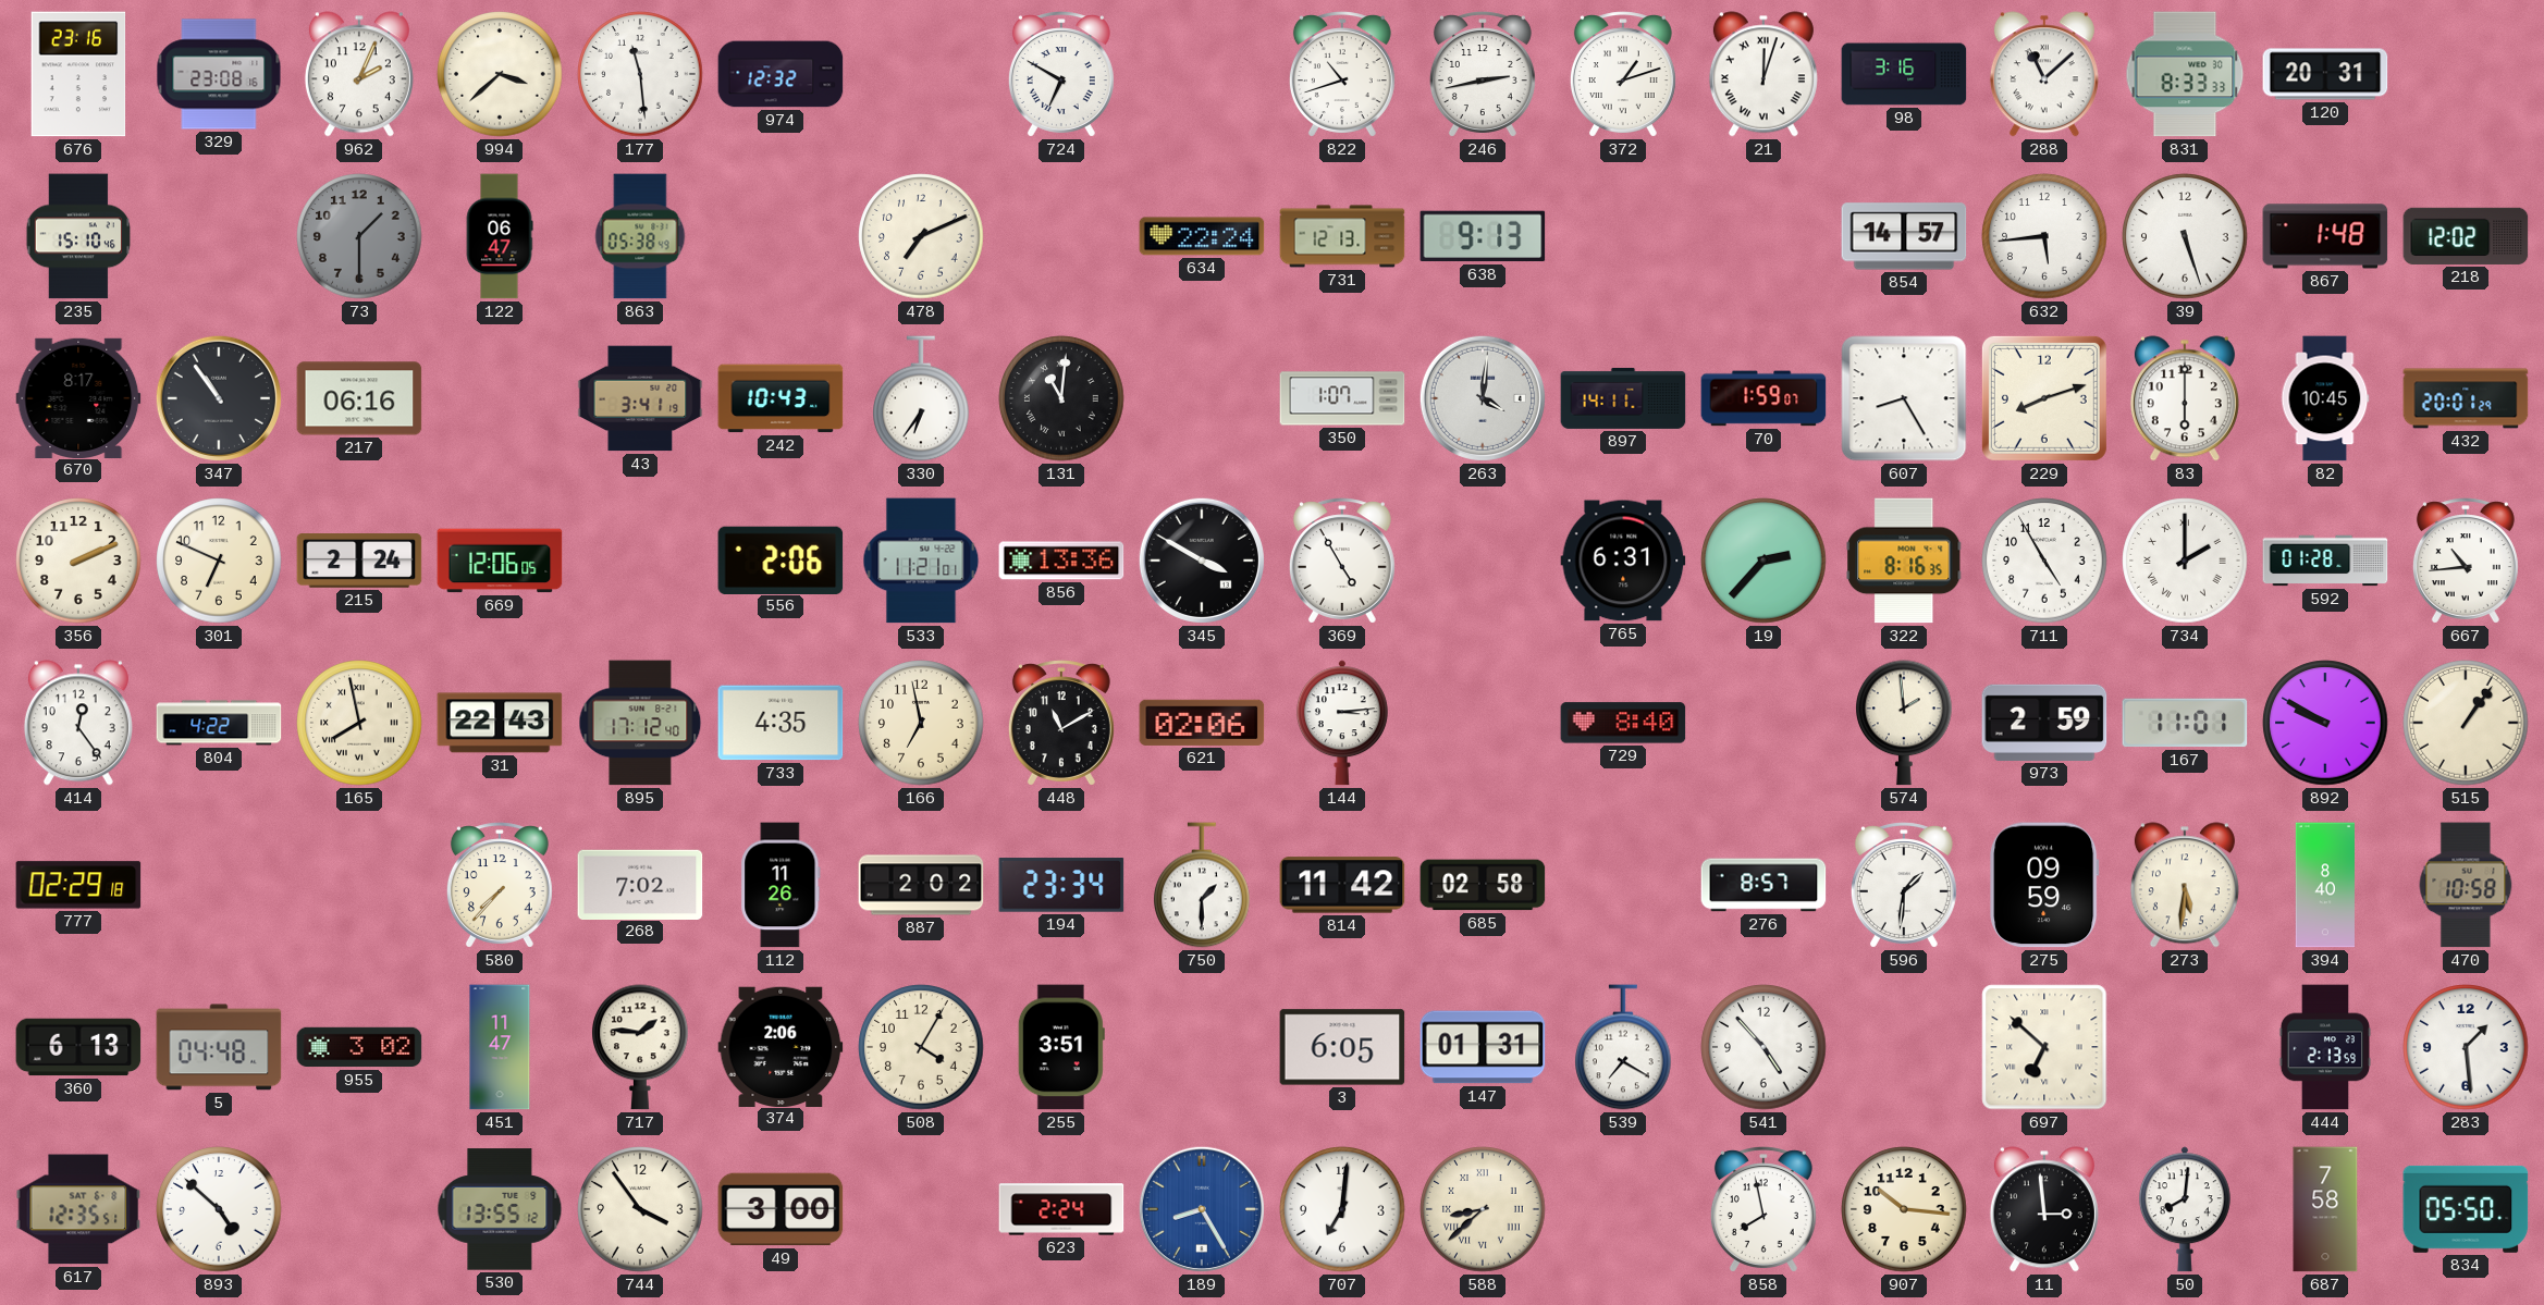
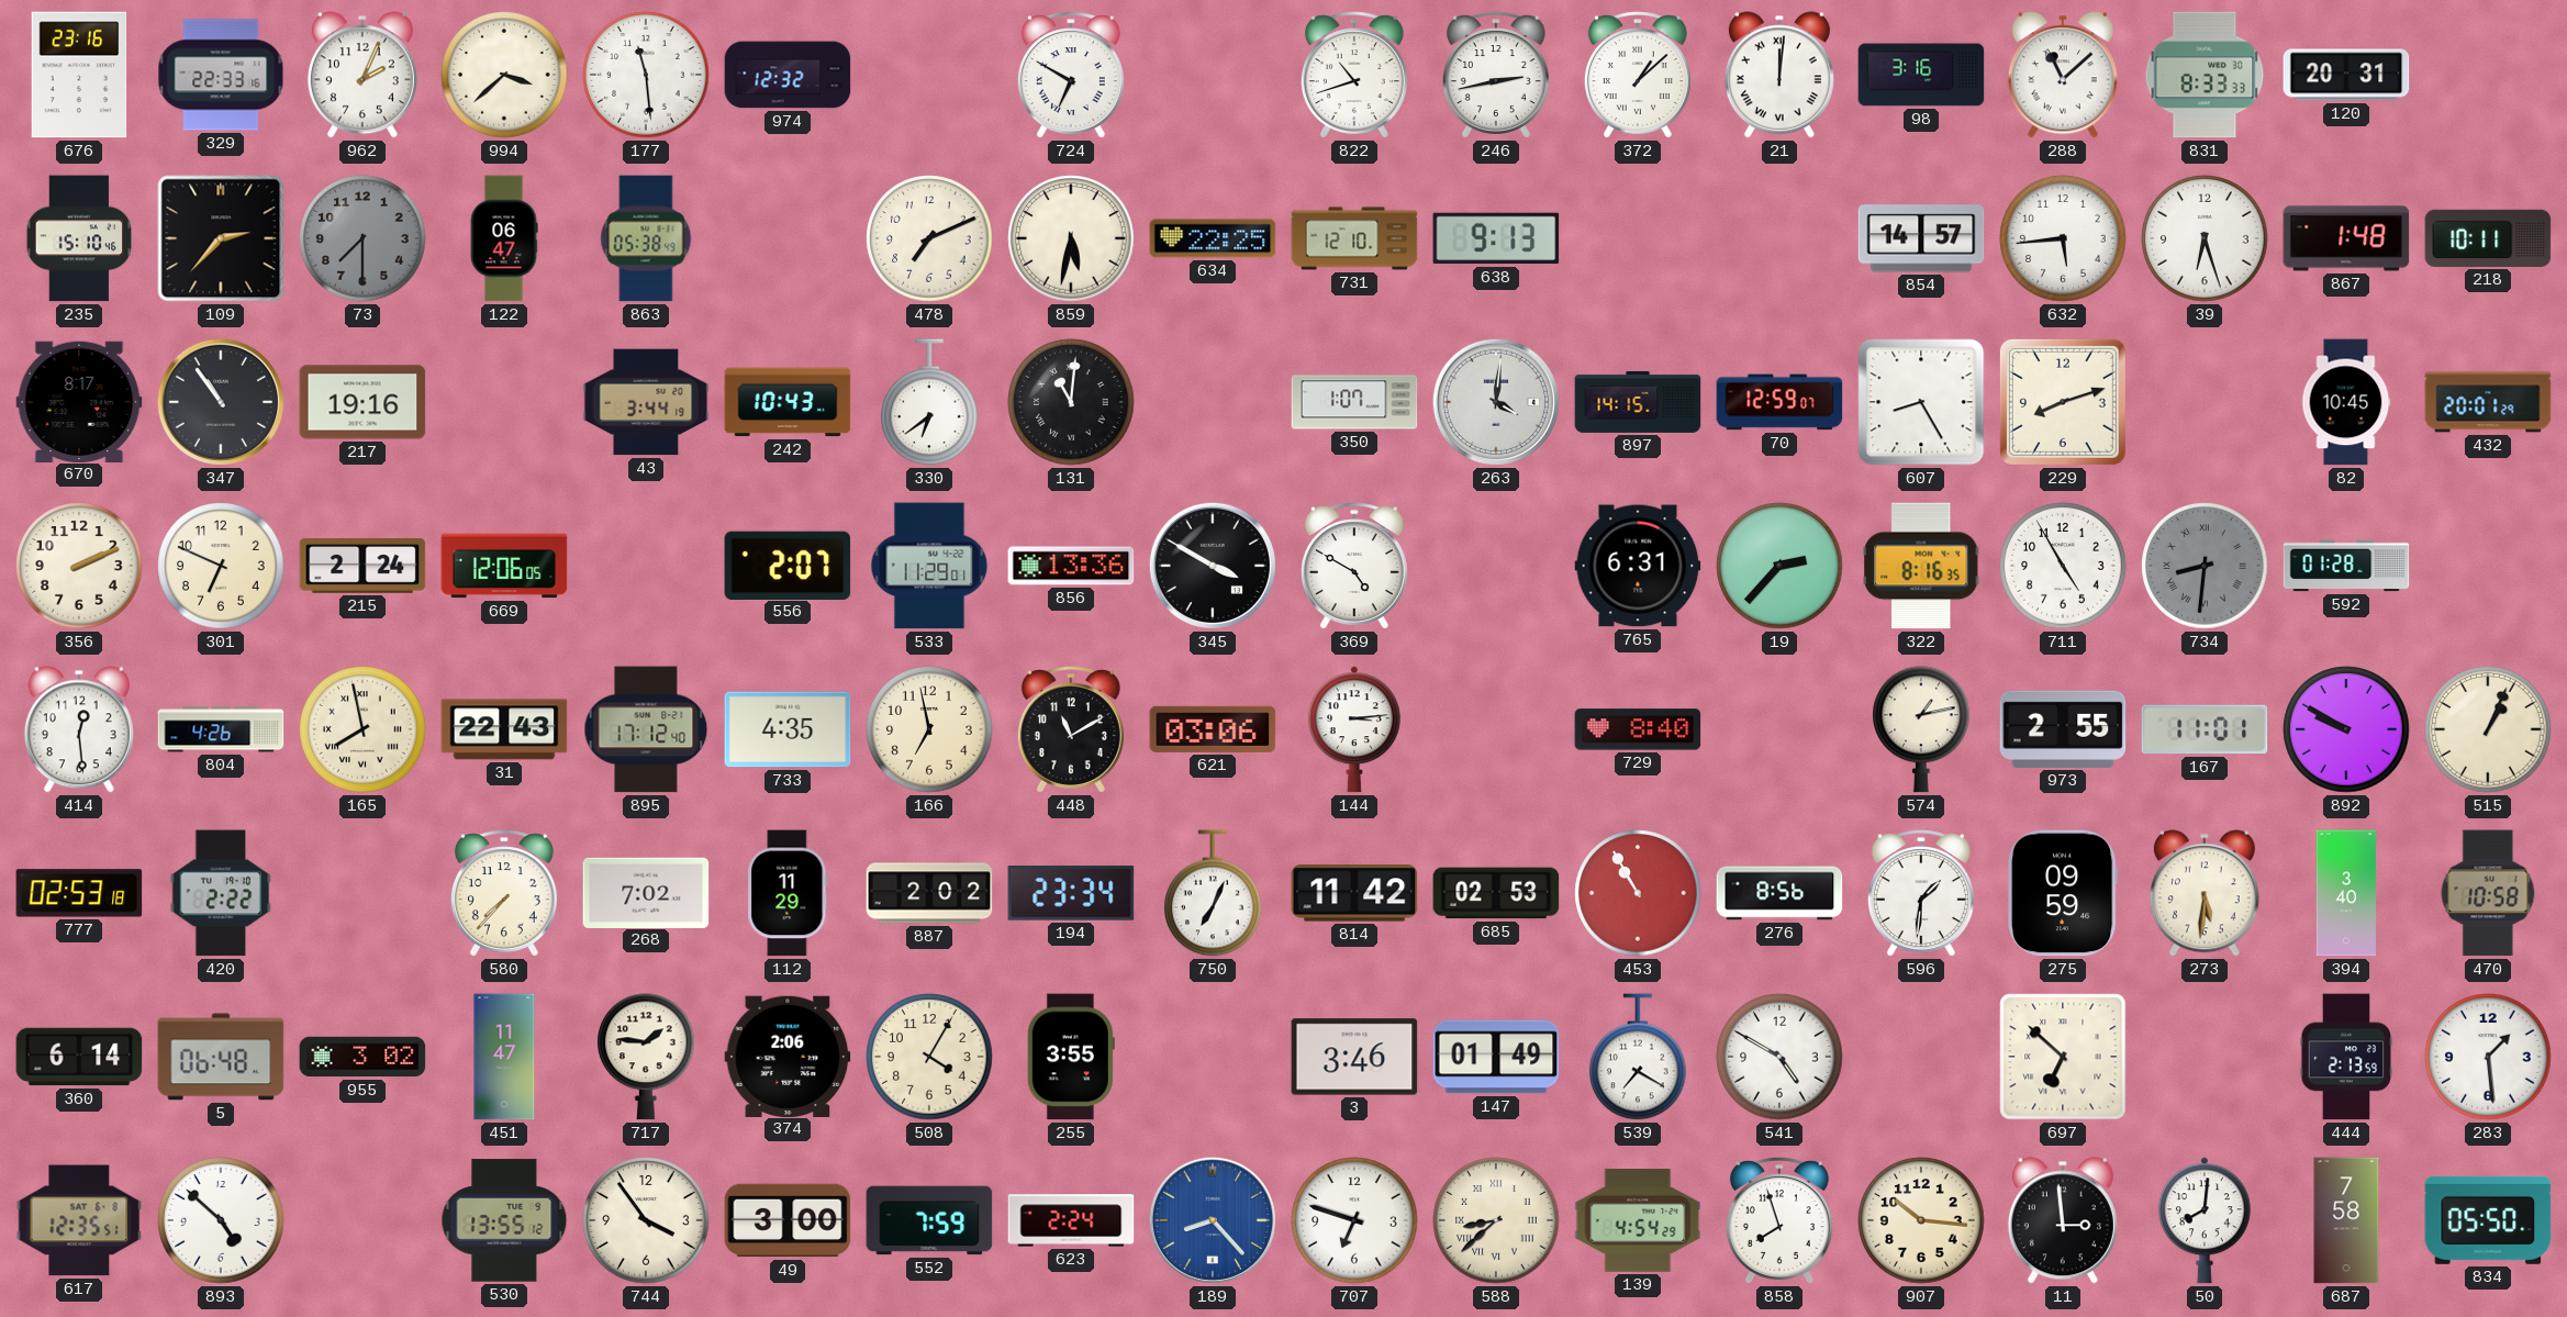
329: 23:08 -> 22:33
372: 1:12 -> 1:08
21: 12:03 -> 12:01
109: none -> 2:37
73: 1:30 -> 7:30
859: none -> 5:32
634: 22:24 -> 22:25
731: 12:13 -> 12:10
39: 5:27 -> 6:27
218: 12:02 -> 10:11
217: 06:16 -> 19:16
43: 3:41 -> 3:44
330: 6:36 -> 6:39
897: 14:11 -> 14:15
70: 1:59 -> 12:59
83: 6:00 -> none
556: 2:06 -> 2:07
533: 11:21 -> 11:29
369: 4:55 -> 4:50
734: 2:00 -> 8:31
734 dial: white -> grey
667: 10:44 -> none
414: 12:24 -> 12:29
804: 4:22 -> 4:26
621: 02:06 -> 03:06
574: 1:59 -> 1:13
973: 2:59 -> 2:55
515: 1:06 -> 1:04
777: 02:29 -> 02:53
420: none -> 2:22
112: 11:26 -> 11:29
750: 1:30 -> 7:04
685: 02:58 -> 02:53
453: none -> 10:55
276: 8:57 -> 8:56
394: 8:40 -> 3:40
360: 6:13 -> 6:14
5: 04:48 -> 06:48
255: 3:51 -> 3:55
3: 6:05 -> 3:46
147: 01:31 -> 01:49
541: 4:53 -> 4:50
552: none -> 7:59
189: 8:25 -> 8:23
707: 7:01 -> 6:48
139: none -> 4:54
858: 7:58 -> 7:57
